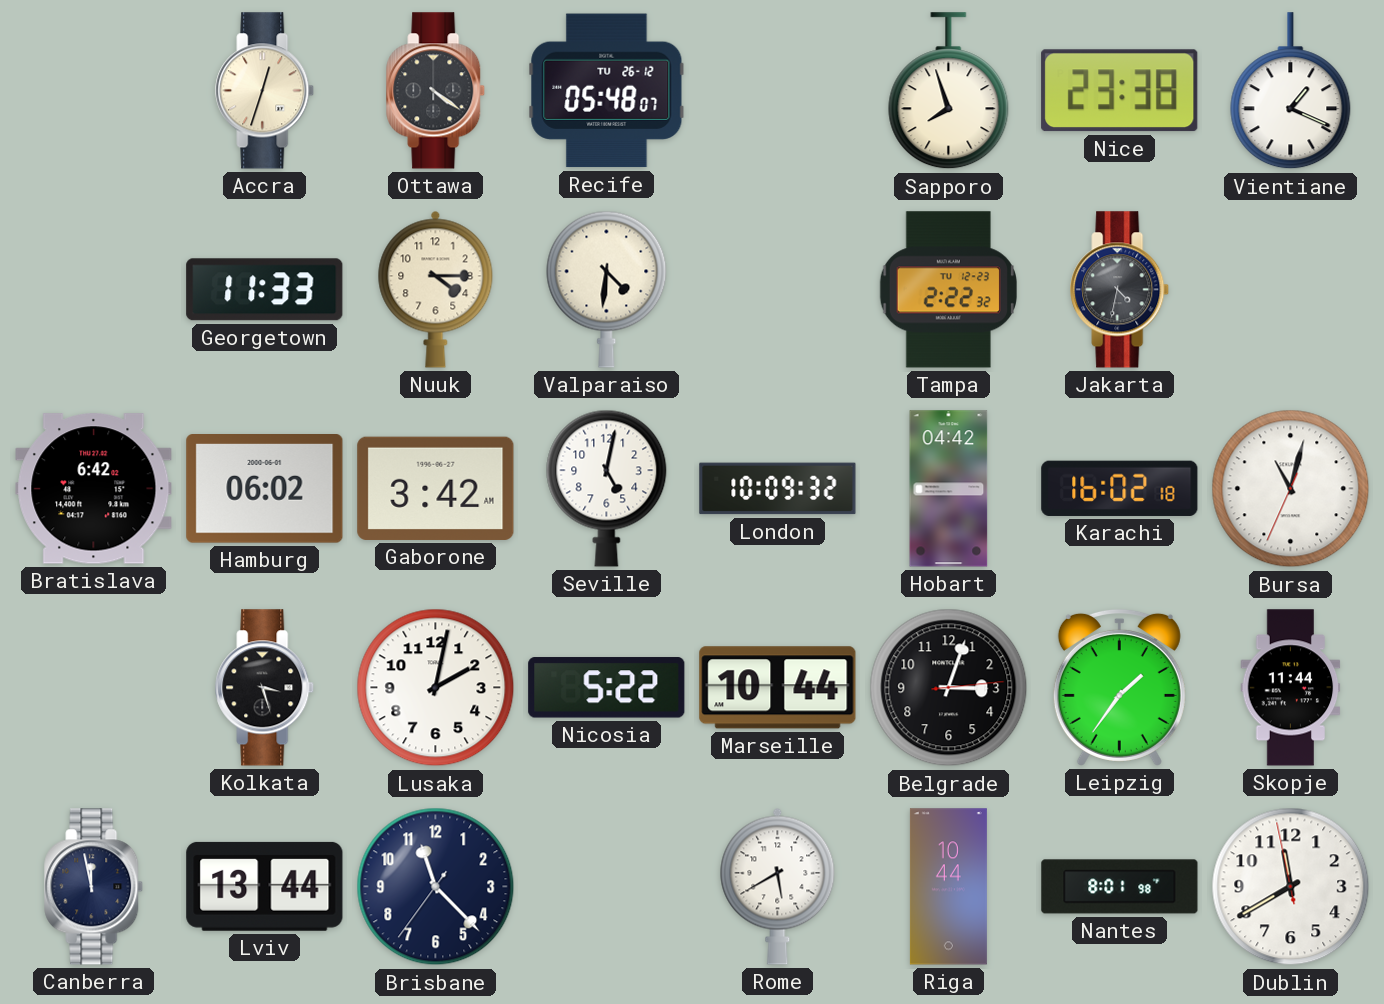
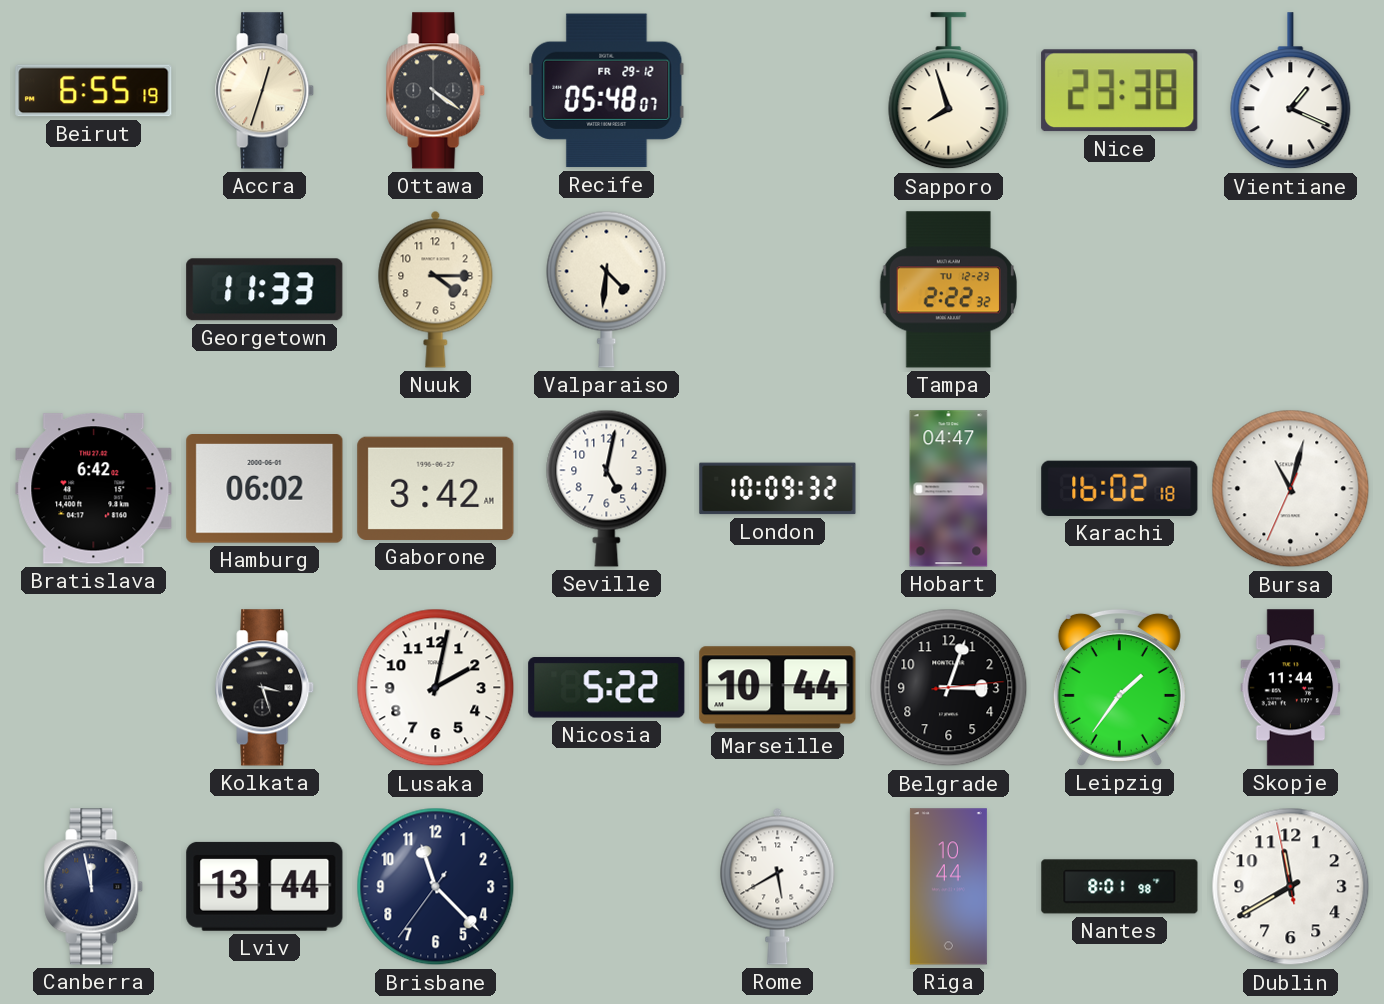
Beirut: none -> 6:55
Recife date: TU 26-12 -> FR 29-12
Jakarta: 4:32 -> none
Hobart: 04:42 -> 04:47
